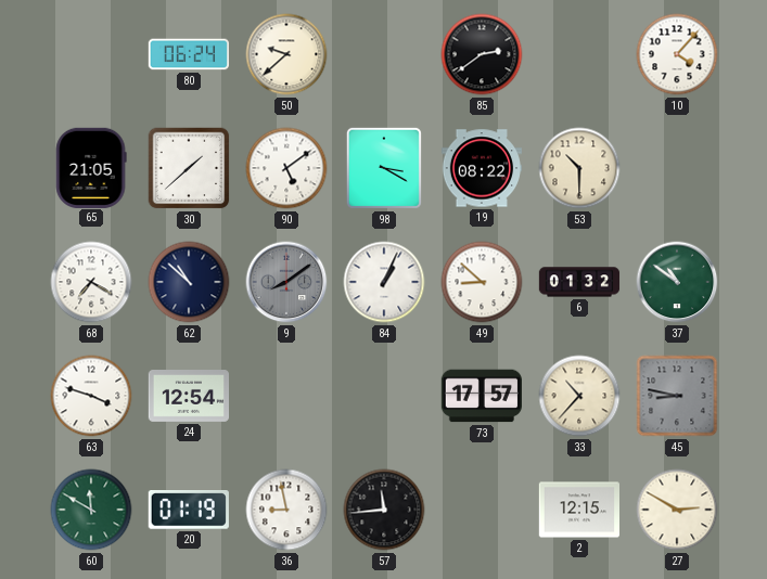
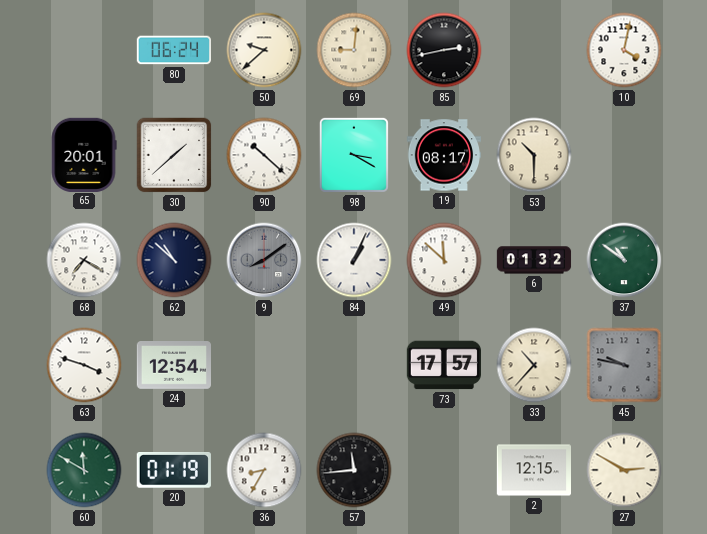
69: none -> 9:01
85: 2:39 -> 2:43
10: 4:07 -> 4:02
65: 21:05 -> 20:01
90: 5:09 -> 10:22
19: 08:22 -> 08:17
49: 8:52 -> 11:52
45: 8:47 -> 9:47
36: 8:58 -> 8:35
